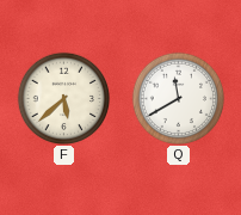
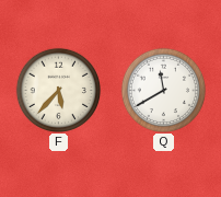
F: 5:38 -> 5:37
